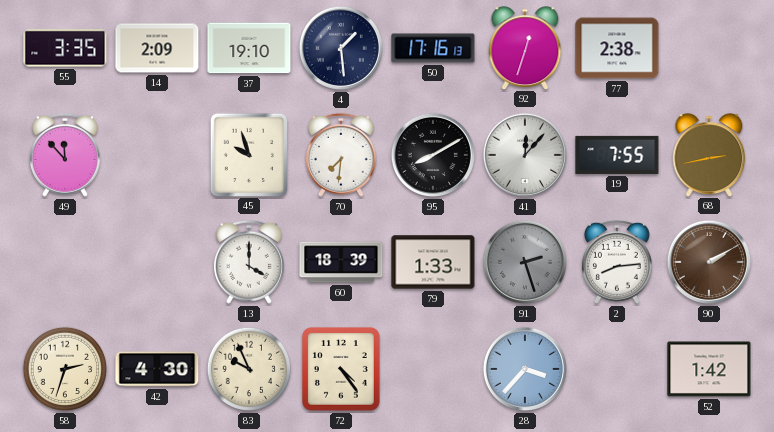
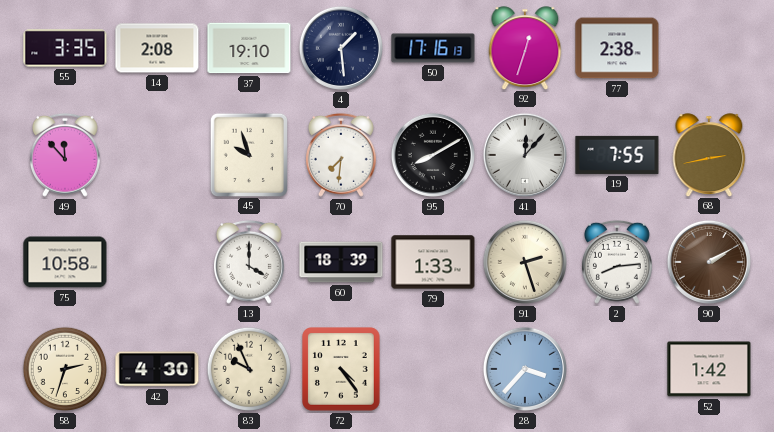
14: 2:09 -> 2:08
75: none -> 10:58
91 dial: grey -> cream
